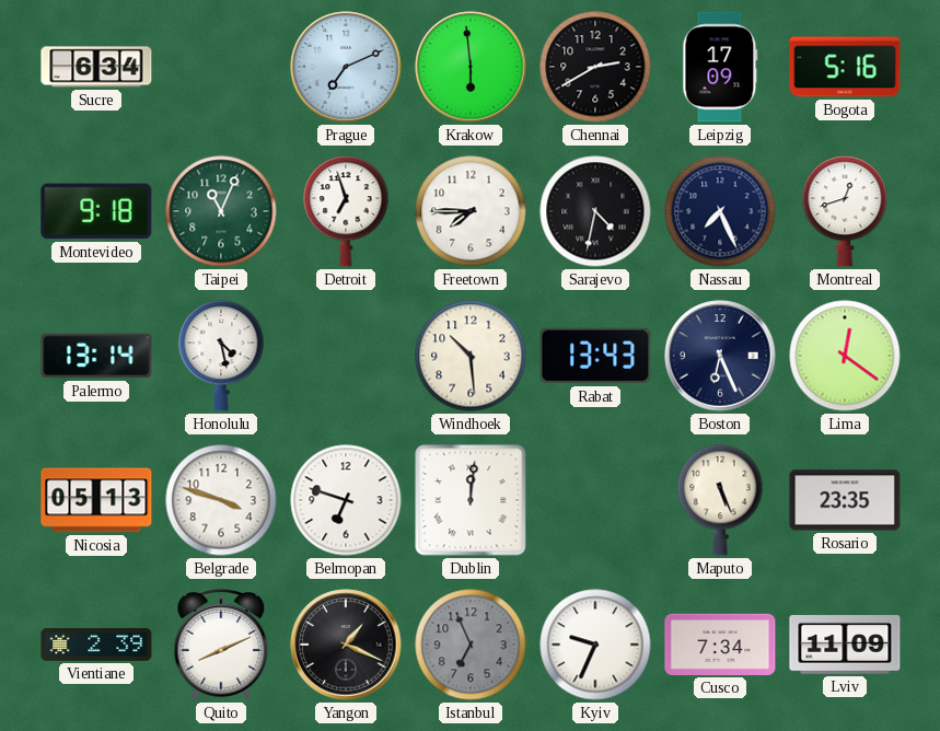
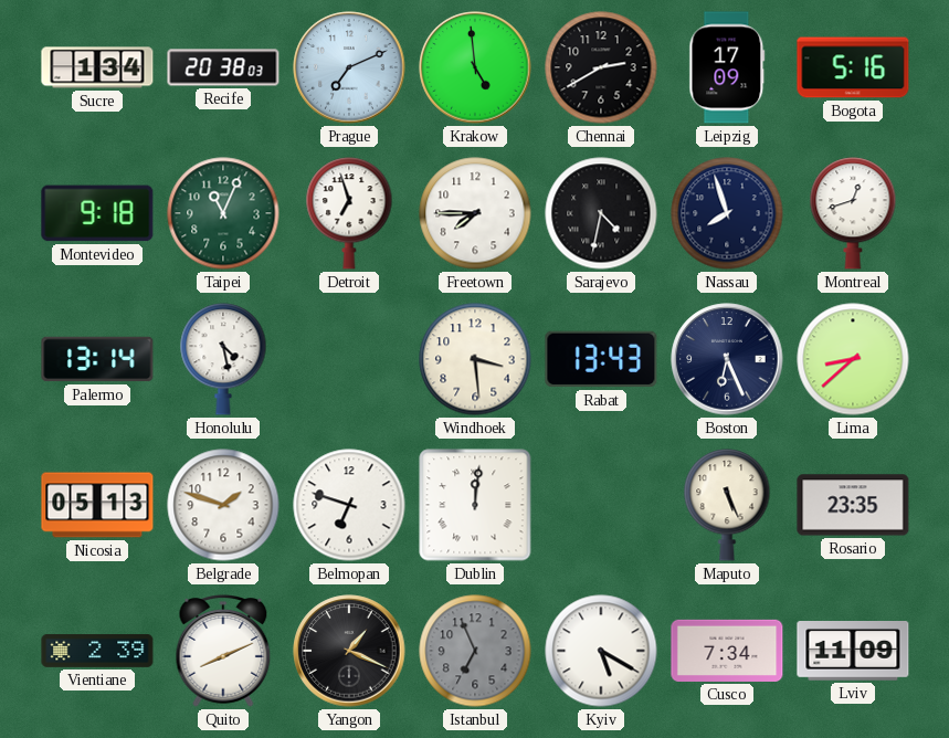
Sucre: 6:34 -> 1:34
Recife: none -> 20:38
Krakow: 5:59 -> 4:59
Nassau: 7:26 -> 7:57
Windhoek: 10:29 -> 3:29
Lima: 12:21 -> 8:38
Belgrade: 3:48 -> 1:48
Kyiv: 9:34 -> 5:20
